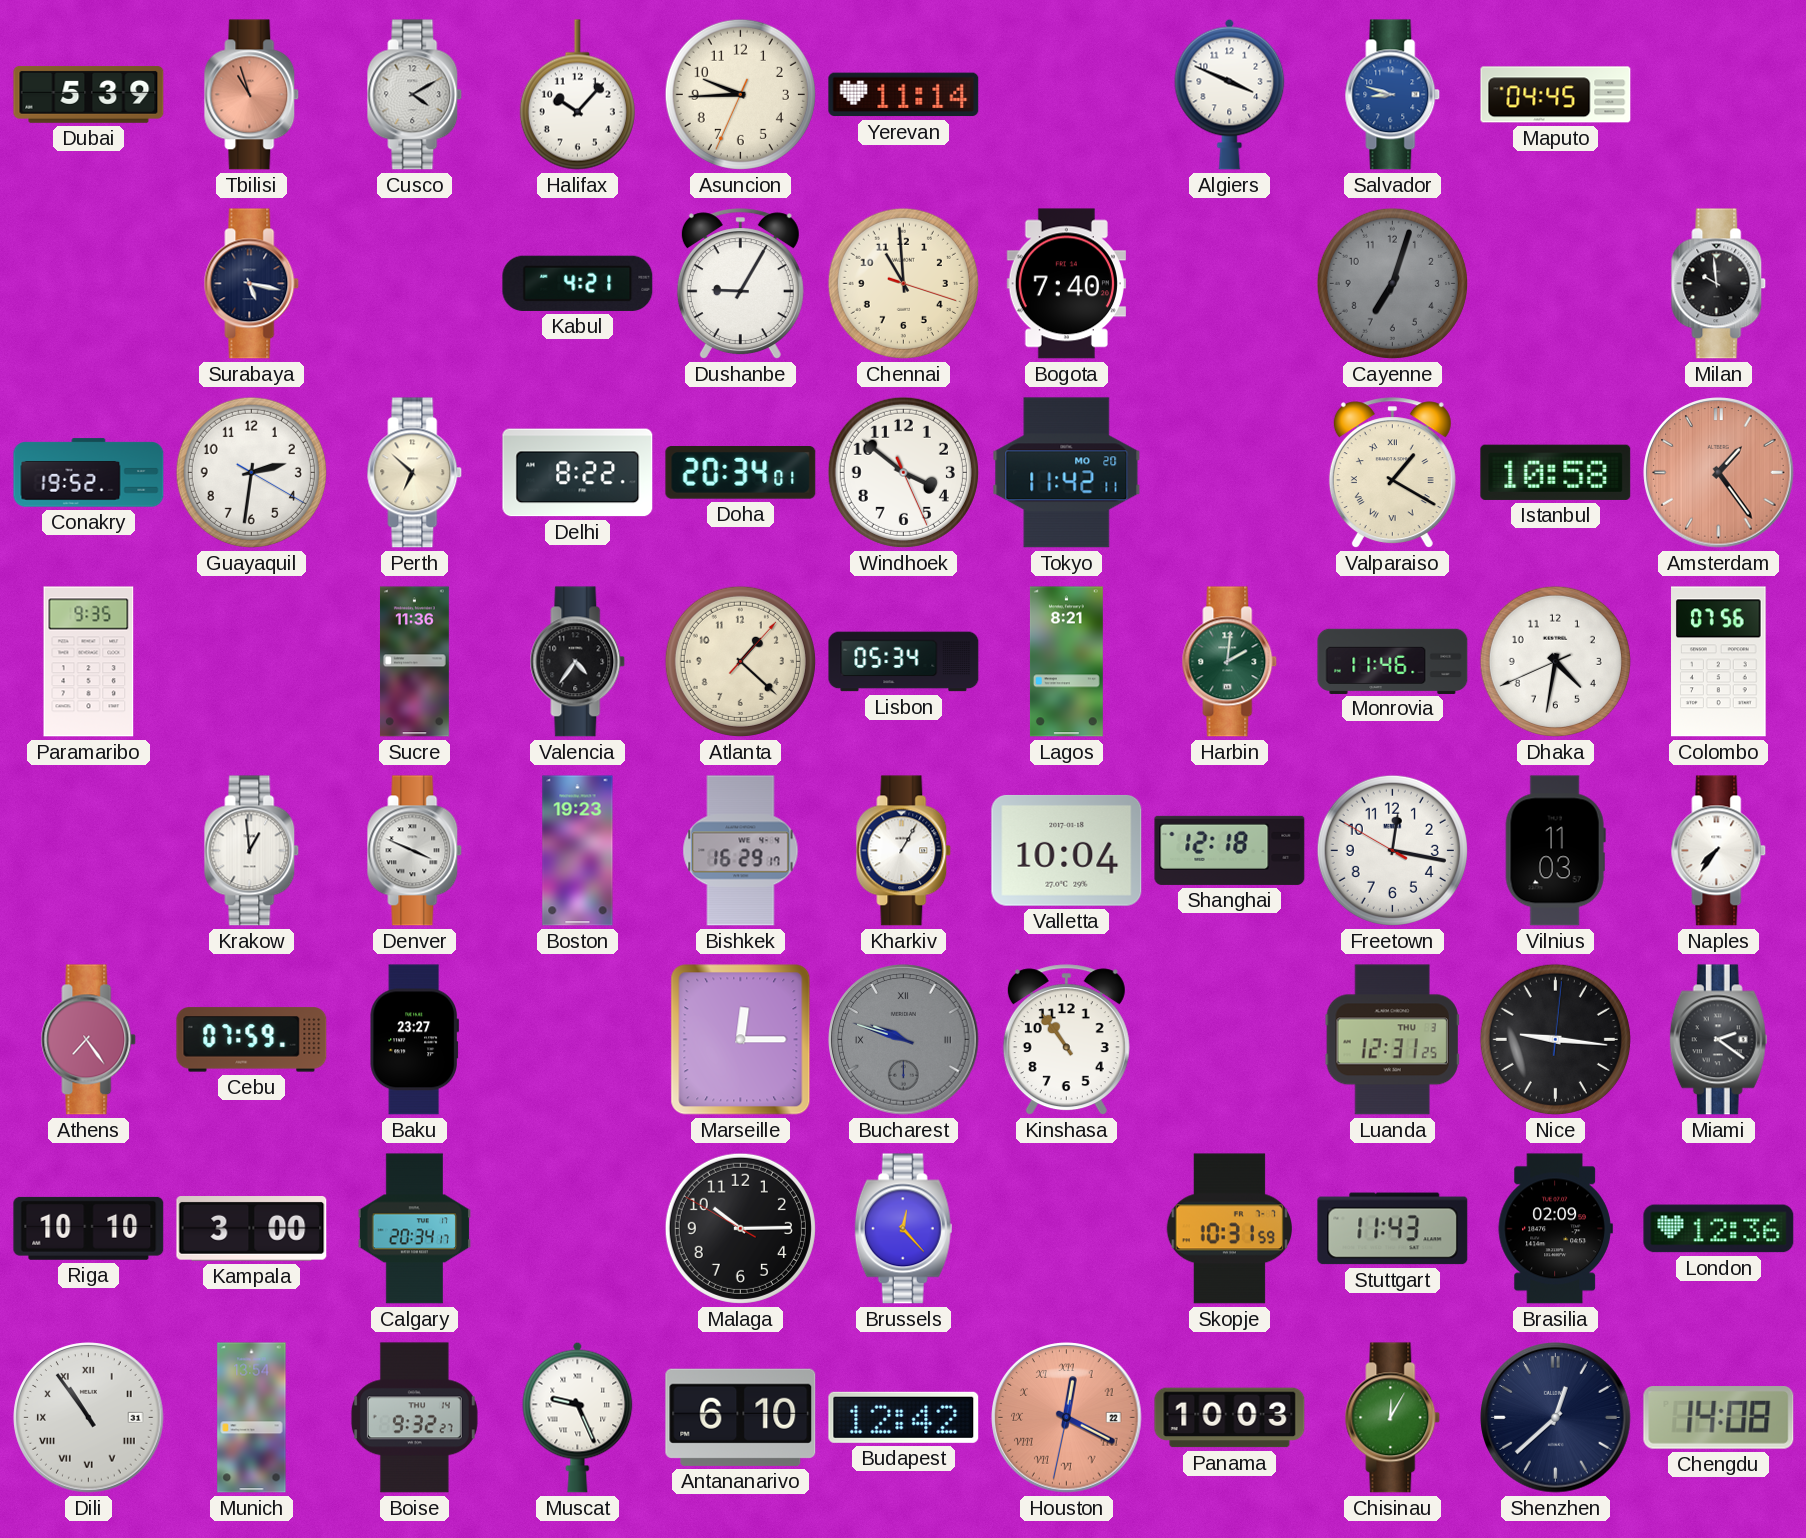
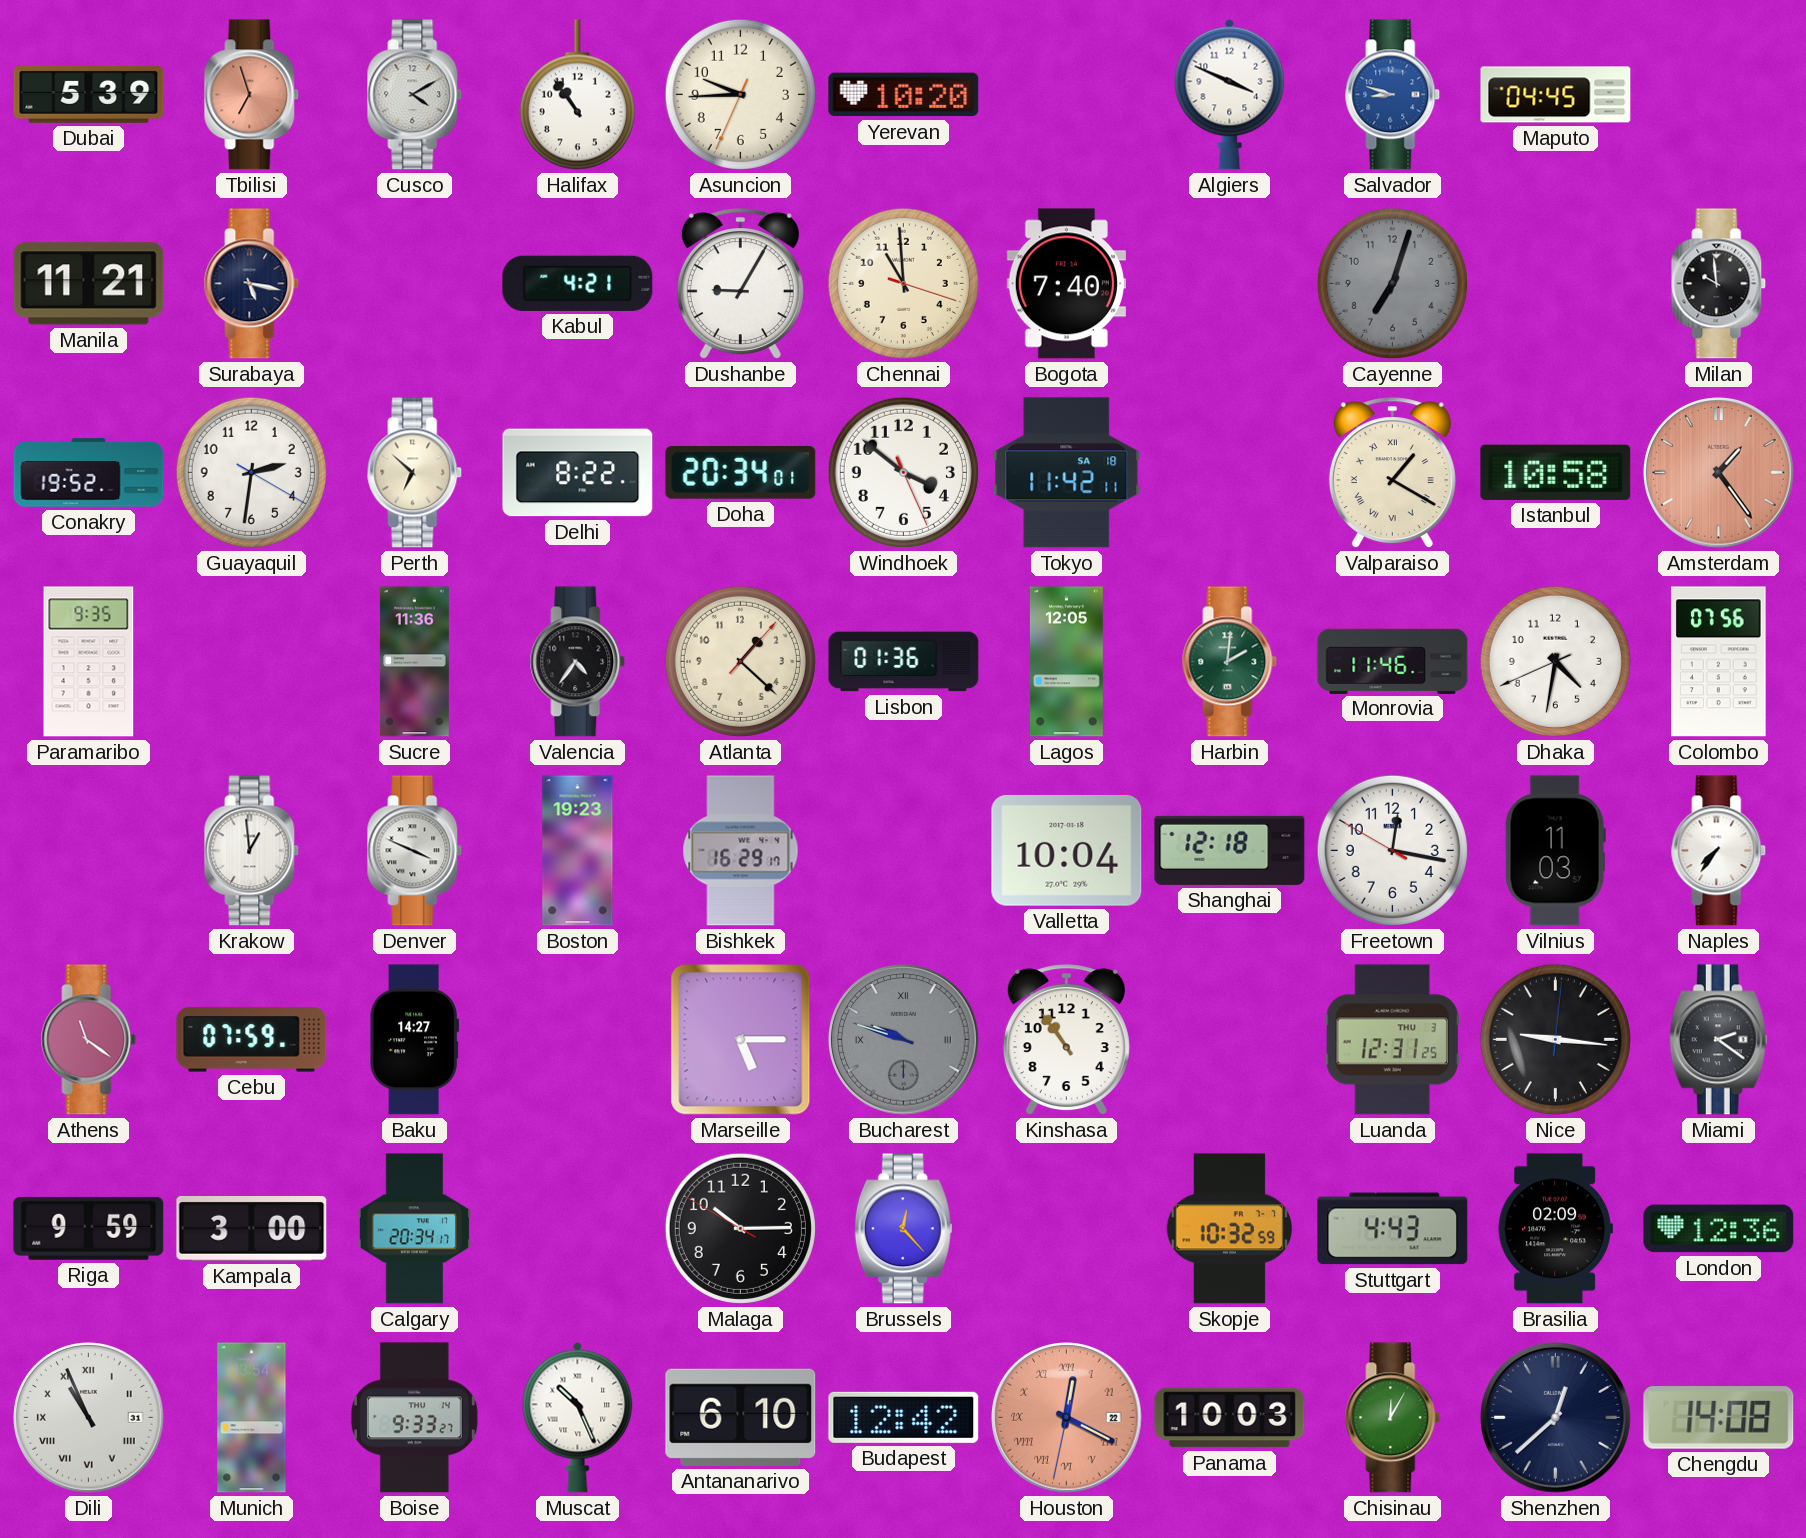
Tbilisi: 10:57 -> 6:57
Halifax: 10:07 -> 10:54
Yerevan: 11:14 -> 10:20
Manila: none -> 11:21
Tokyo date: MO 20 -> SA 18
Lisbon: 05:34 -> 01:36
Lagos: 8:21 -> 12:05
Kharkiv: 1:05 -> none
Athens: 7:24 -> 11:21
Baku: 23:27 -> 14:27
Marseille: 12:15 -> 5:15
Riga: 10:10 -> 9:59
Skopje: 10:31 -> 10:32
Stuttgart: 11:43 -> 4:43
Dili: 10:54 -> 10:56
Boise: 9:32 -> 9:33
Muscat: 9:26 -> 10:26
